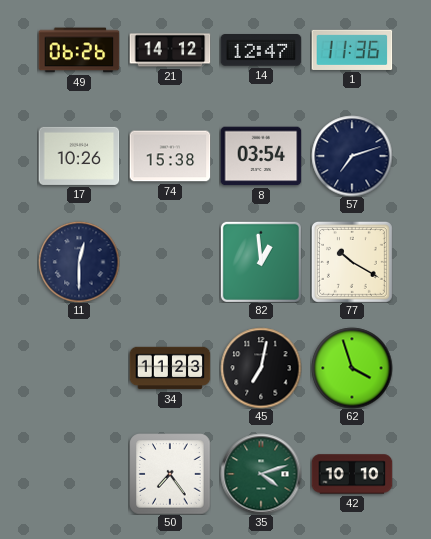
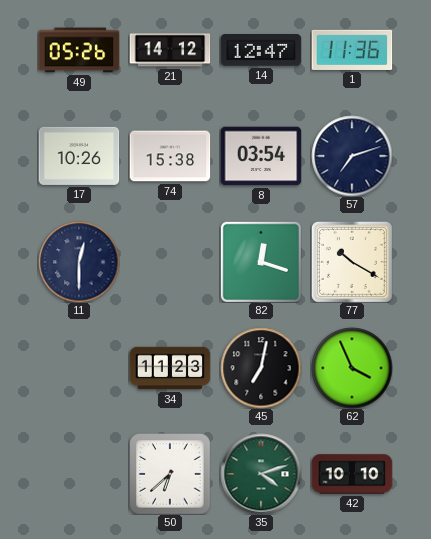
49: 06:26 -> 05:26
82: 12:59 -> 12:18
62: 3:57 -> 3:56
50: 7:24 -> 6:38
